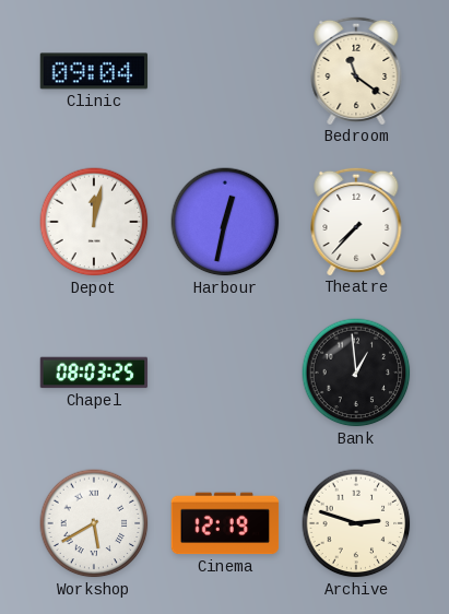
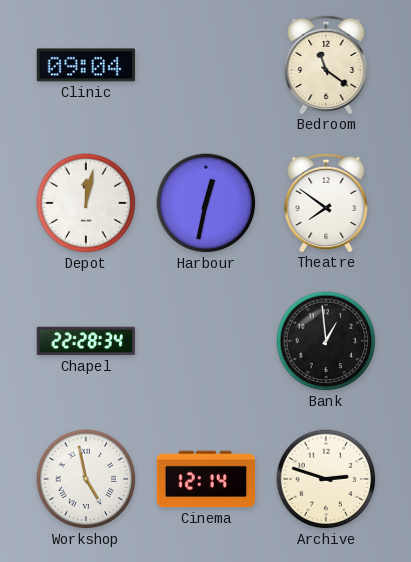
Theatre: 7:37 -> 7:51
Chapel: 08:03 -> 22:28
Workshop: 5:40 -> 4:58
Cinema: 12:19 -> 12:14
